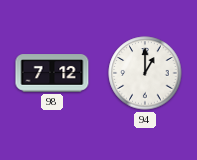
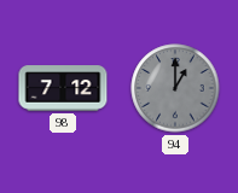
94 dial: white -> grey
